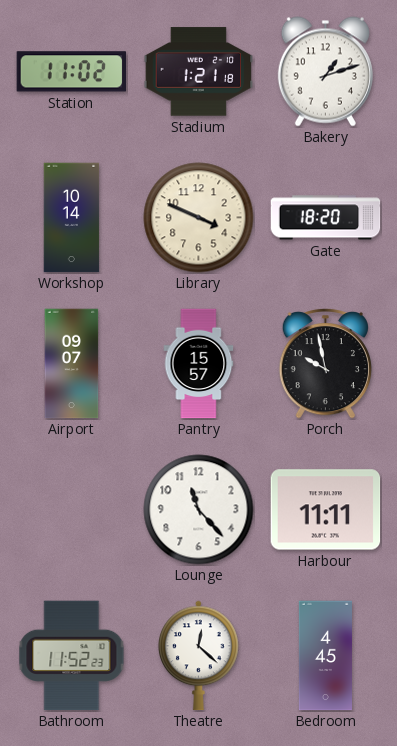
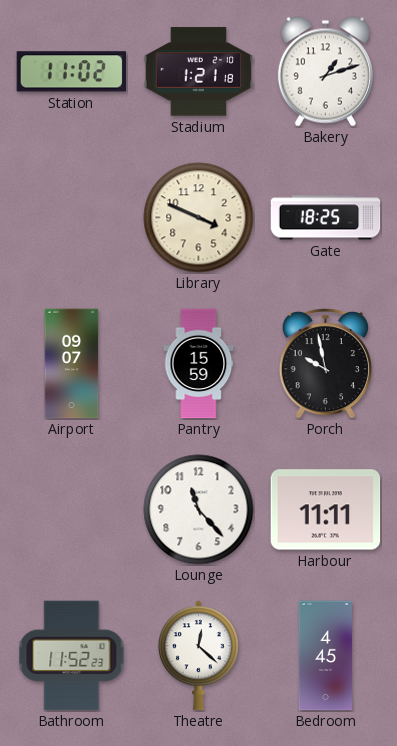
Workshop: 10:14 -> none
Gate: 18:20 -> 18:25
Pantry: 15:57 -> 15:59
